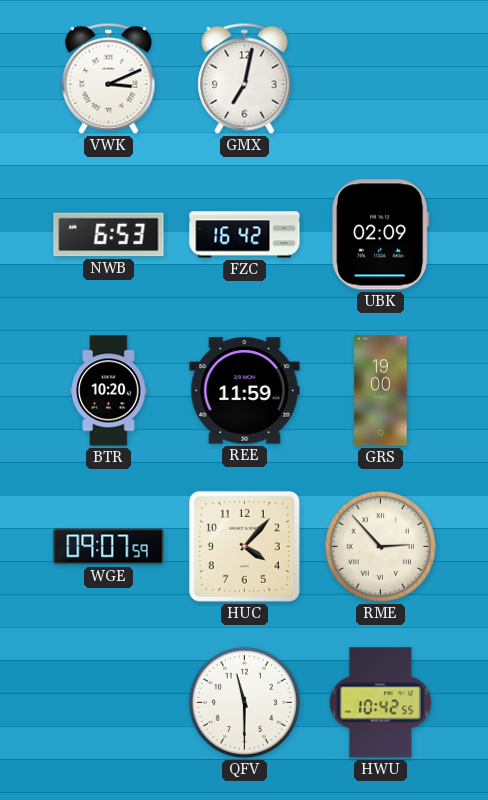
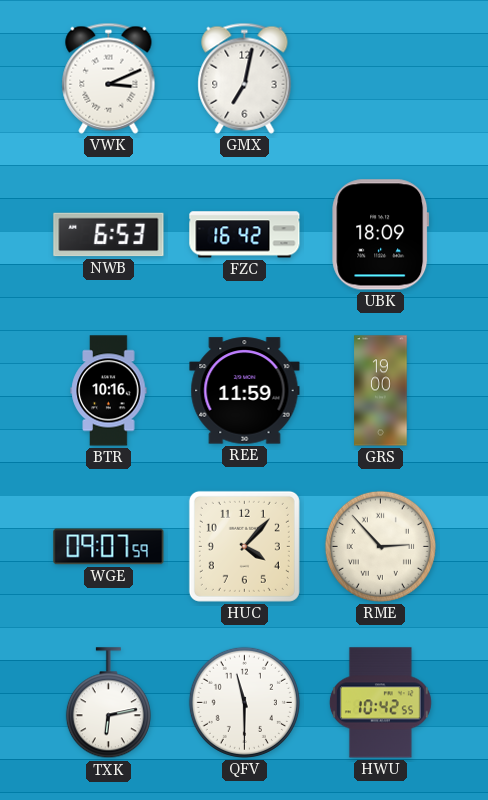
UBK: 02:09 -> 18:09
BTR: 10:20 -> 10:16
TXK: none -> 6:13
